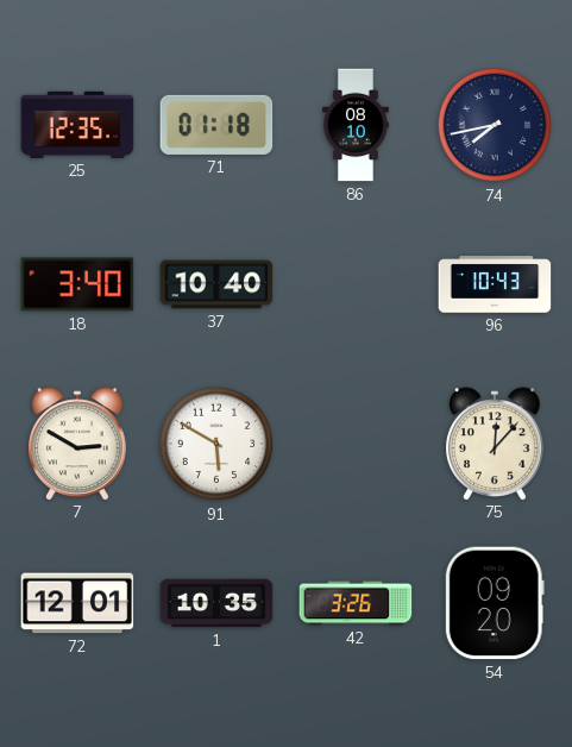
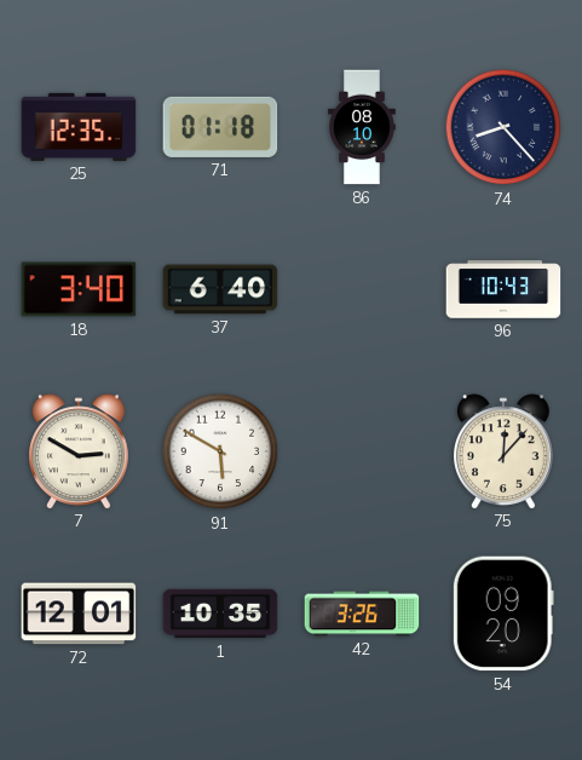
74: 7:43 -> 8:23
37: 10:40 -> 6:40
